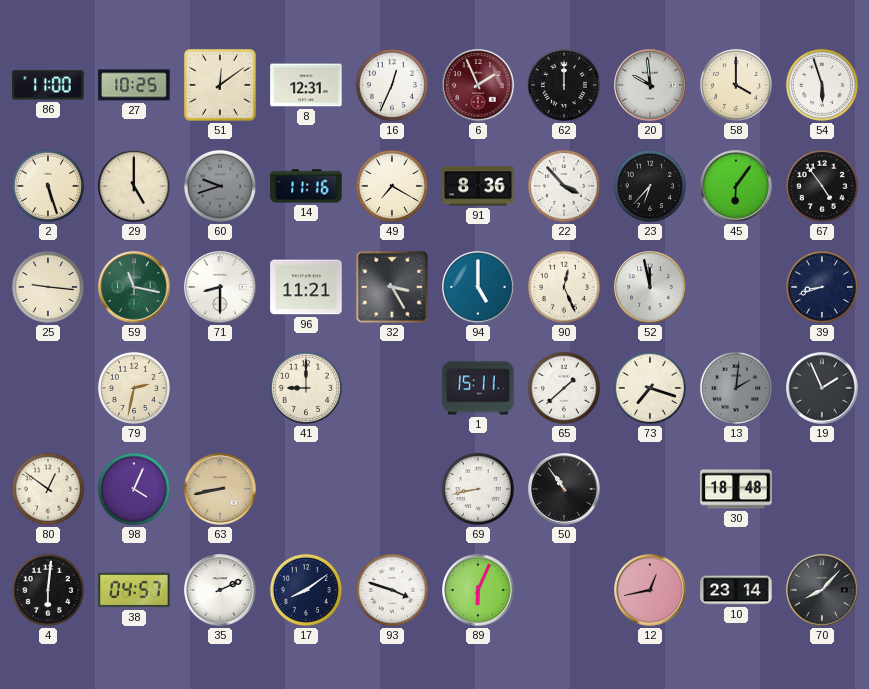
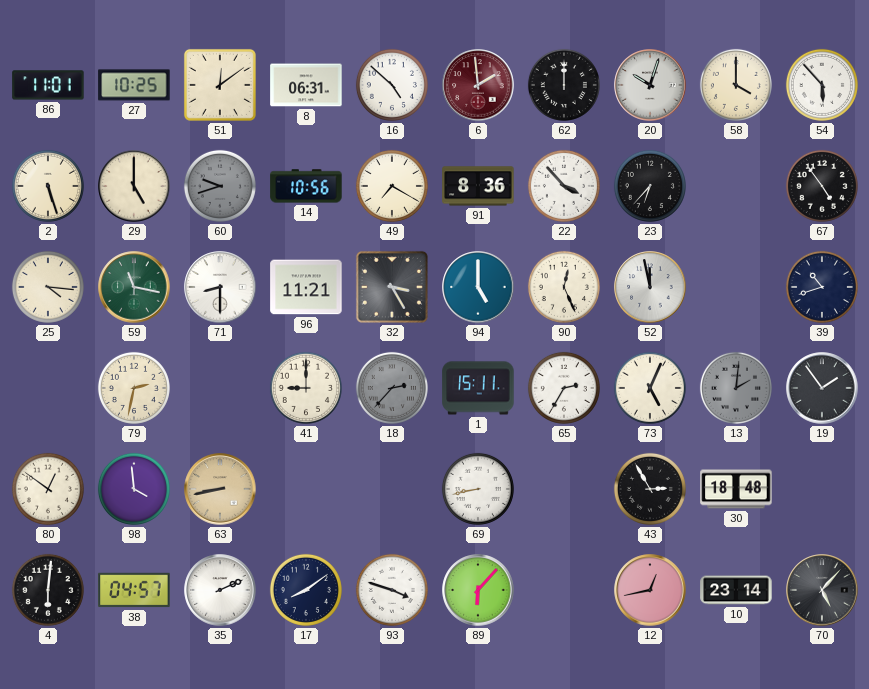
86: 11:00 -> 11:01
8: 12:31 -> 06:31
16: 12:34 -> 4:52
6: 1:56 -> 1:59
20: 9:59 -> 10:03
54: 5:57 -> 5:53
14: 11:16 -> 10:56
45: 6:06 -> none
25: 9:16 -> 4:16
39: 8:42 -> 10:42
18: none -> 2:37
65: 1:38 -> 2:35
73: 7:18 -> 5:04
19: 1:56 -> 1:54
98: 4:04 -> 3:59
50: 10:54 -> none
43: none -> 2:55
89: 6:04 -> 6:07
70: 8:07 -> 5:07
